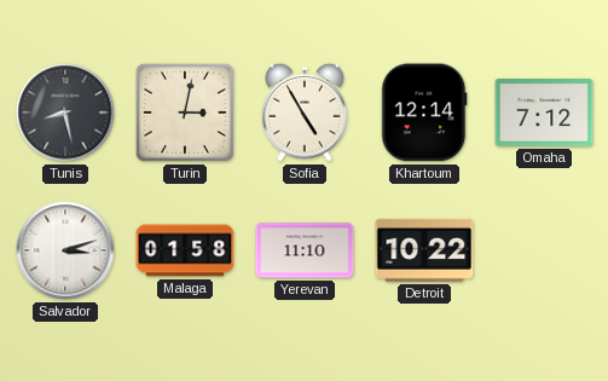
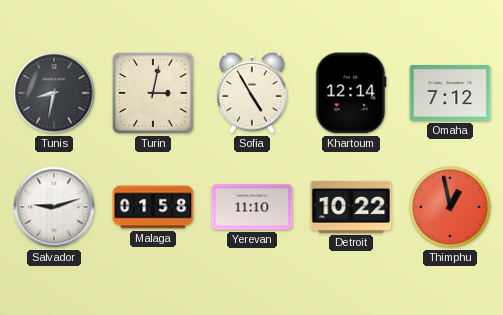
Tunis: 8:28 -> 8:32
Salvador: 3:12 -> 9:12
Thimphu: none -> 12:58
